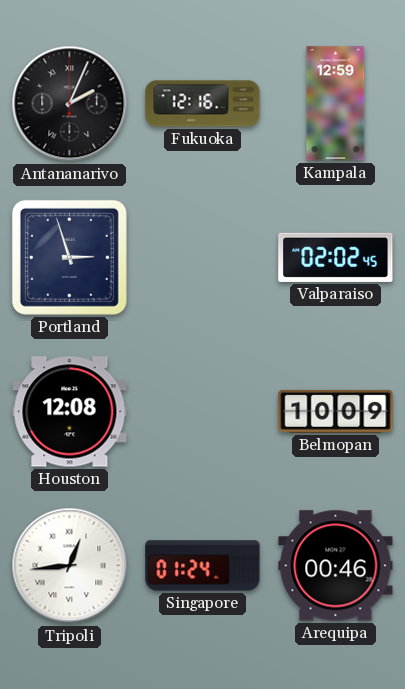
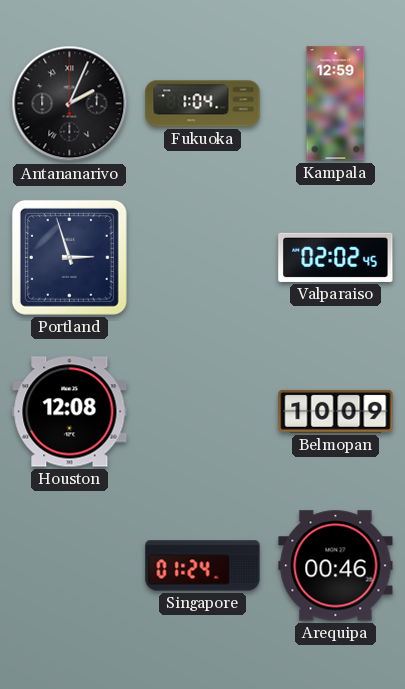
Fukuoka: 12:16 -> 1:04
Tripoli: 12:44 -> none
